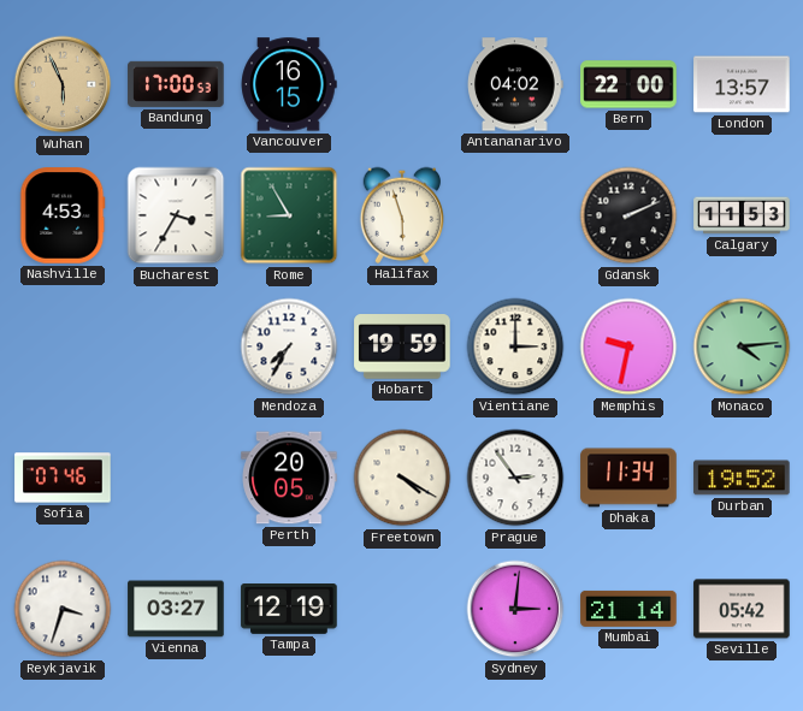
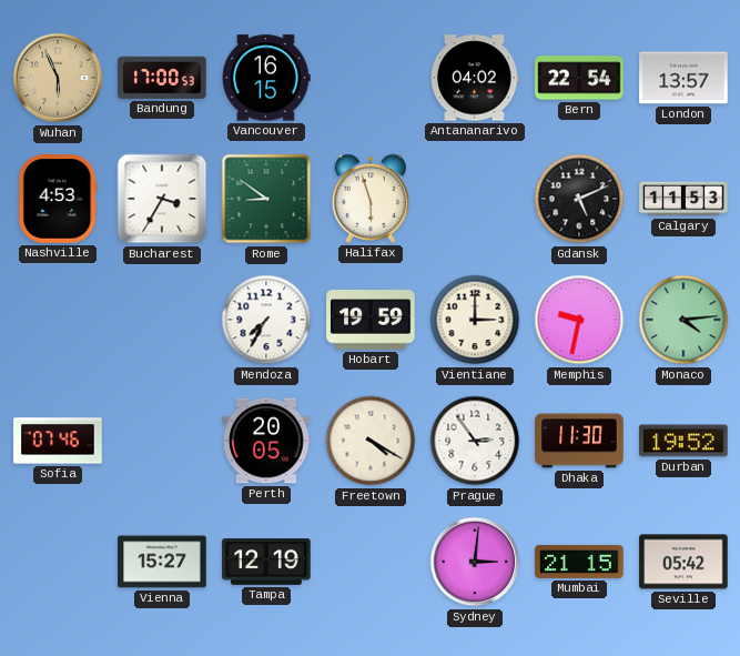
Bern: 22:00 -> 22:54
Rome: 8:55 -> 8:51
Gdansk: 2:11 -> 5:11
Dhaka: 11:34 -> 11:30
Reykjavik: 3:33 -> none
Vienna: 03:27 -> 15:27
Mumbai: 21:14 -> 21:15
